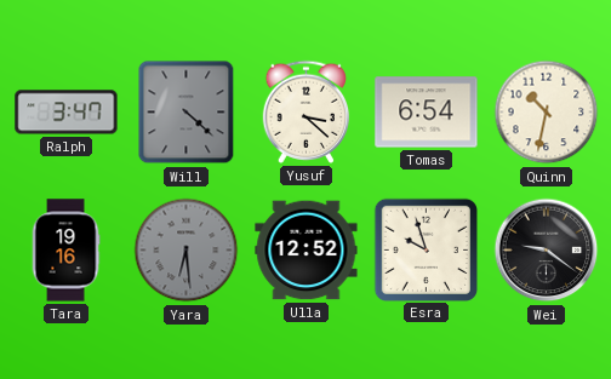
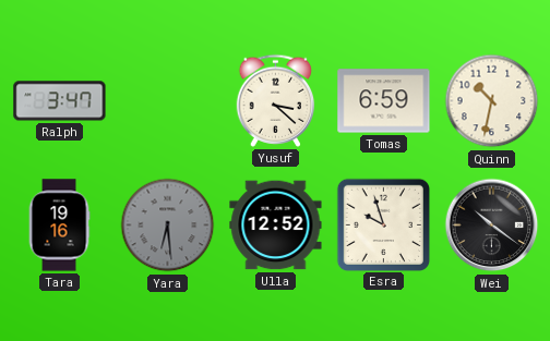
Will: 4:22 -> none
Tomas: 6:54 -> 6:59
Wei: 9:21 -> 10:21
